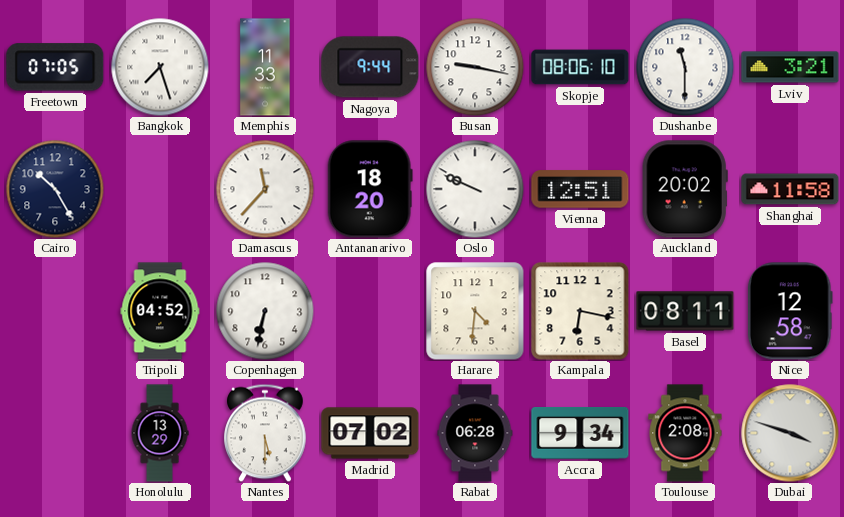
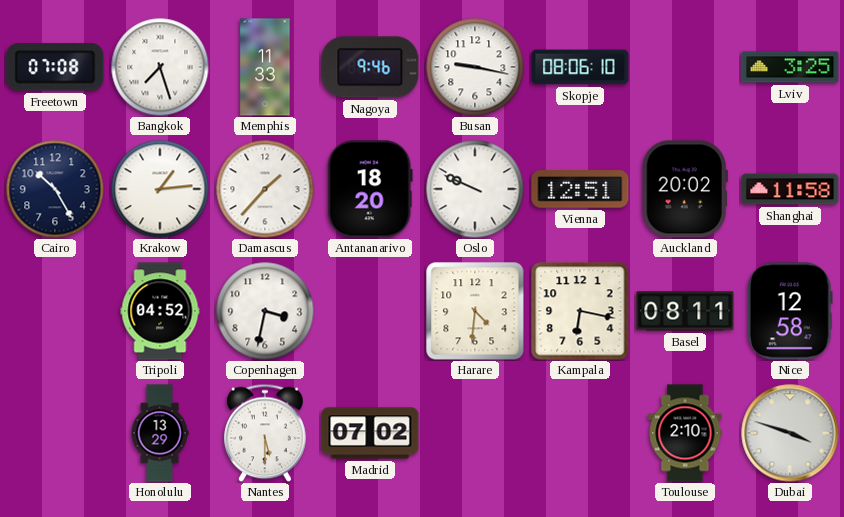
Freetown: 07:05 -> 07:08
Nagoya: 9:44 -> 9:46
Dushanbe: 11:30 -> none
Lviv: 3:21 -> 3:25
Krakow: none -> 1:14
Damascus: 11:37 -> 1:37
Copenhagen: 6:32 -> 3:32
Rabat: 06:28 -> none
Accra: 9:34 -> none
Toulouse: 2:08 -> 2:10
